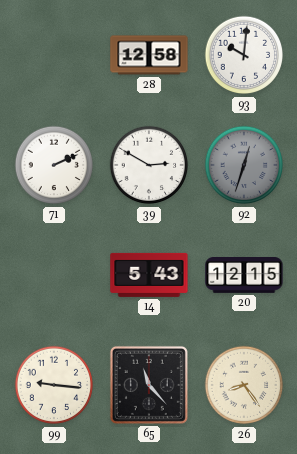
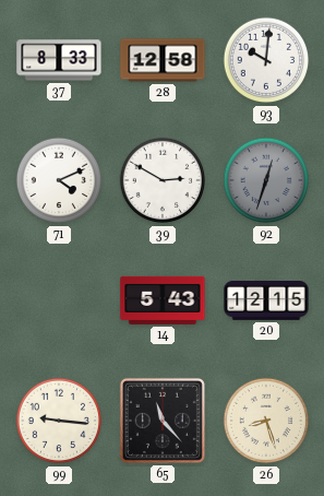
37: none -> 8:33
71: 2:11 -> 4:11
26: 8:24 -> 8:27
